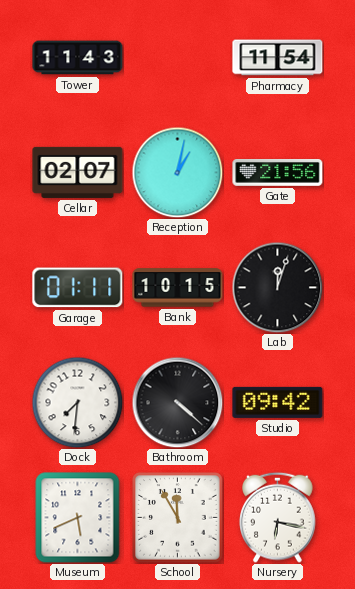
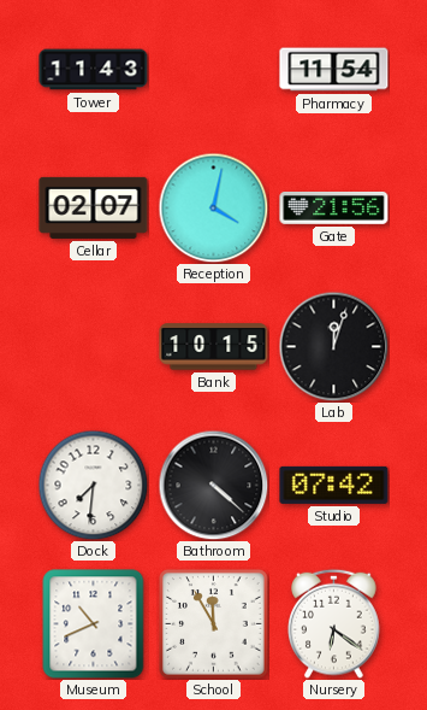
Reception: 1:02 -> 4:02
Garage: 01:11 -> none
Studio: 09:42 -> 07:42
Museum: 5:41 -> 10:41
Nursery: 6:17 -> 6:21
